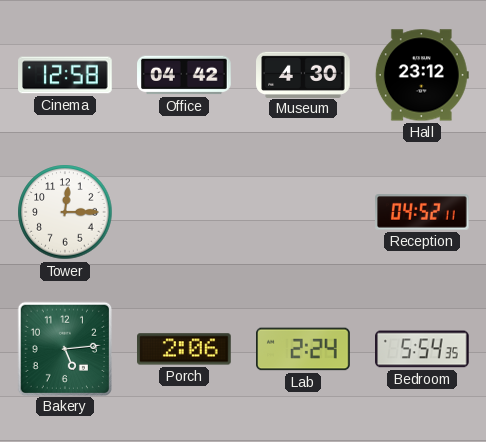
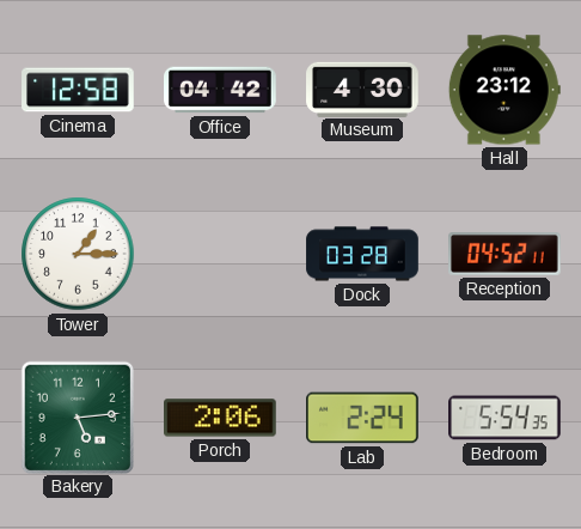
Tower: 12:15 -> 1:15
Dock: none -> 03:28
